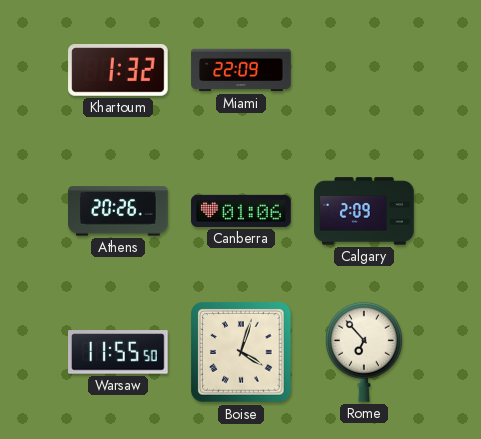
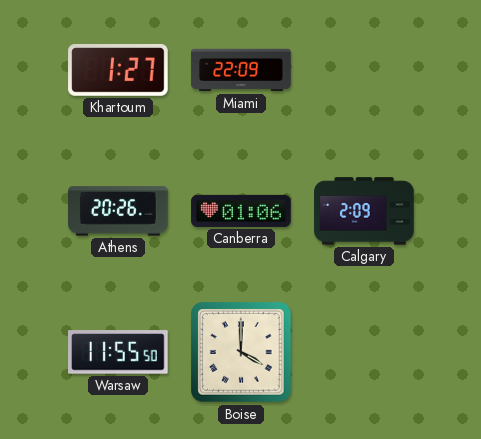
Khartoum: 1:32 -> 1:27
Boise: 4:03 -> 4:00
Rome: 6:53 -> none
